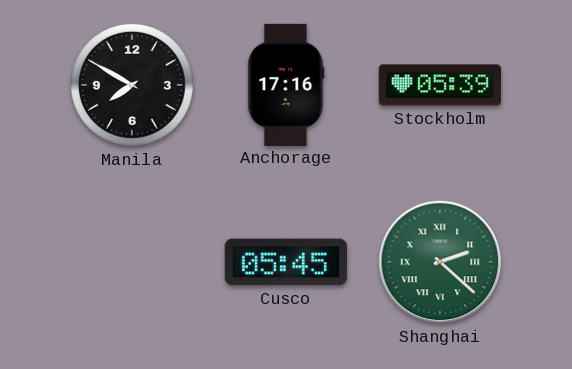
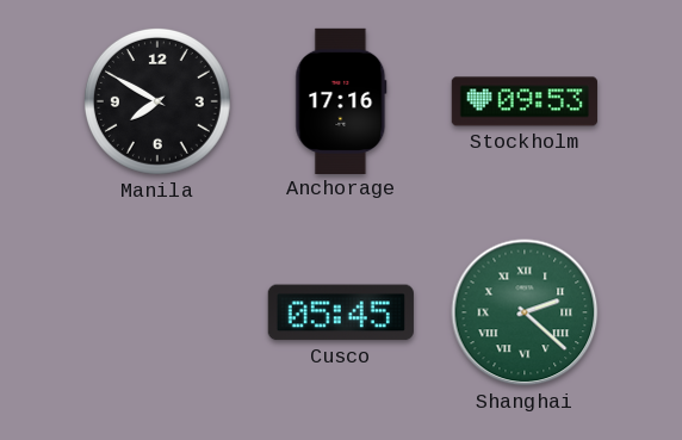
Stockholm: 05:39 -> 09:53
